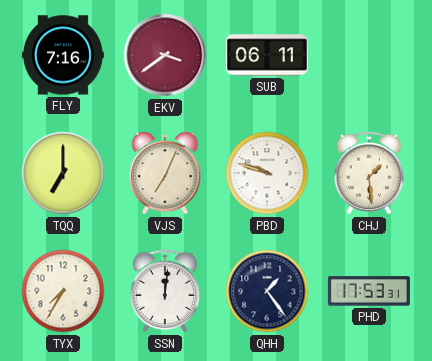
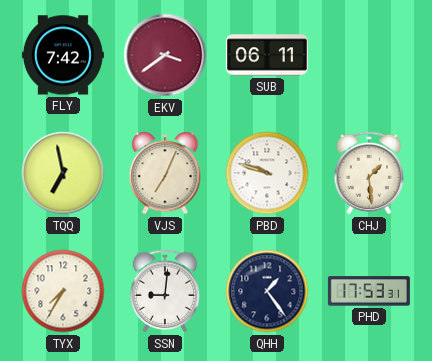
FLY: 7:16 -> 7:42
TQQ: 7:00 -> 6:58
SSN: 12:01 -> 9:01
